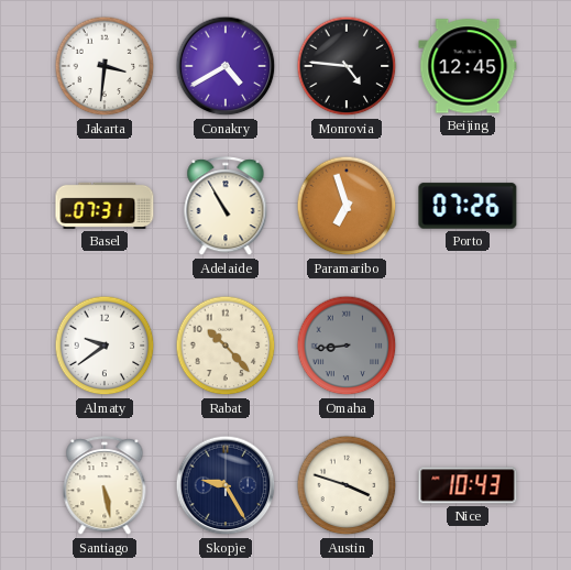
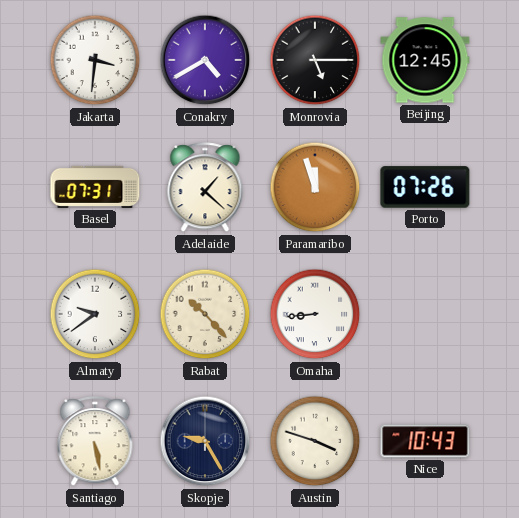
Monrovia: 4:46 -> 5:15
Adelaide: 10:55 -> 1:22
Paramaribo: 6:57 -> 11:57
Omaha dial: grey -> white
